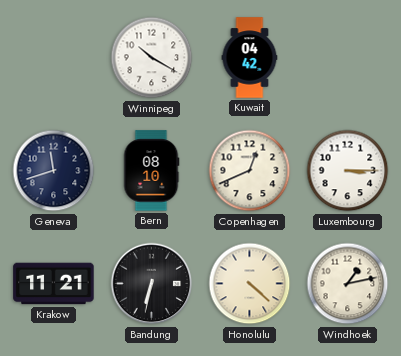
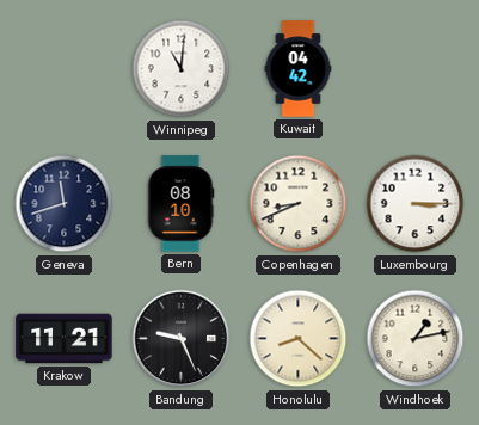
Winnipeg: 10:20 -> 11:01
Copenhagen: 12:41 -> 8:41
Bandung: 6:32 -> 9:26
Honolulu: 4:22 -> 8:22
